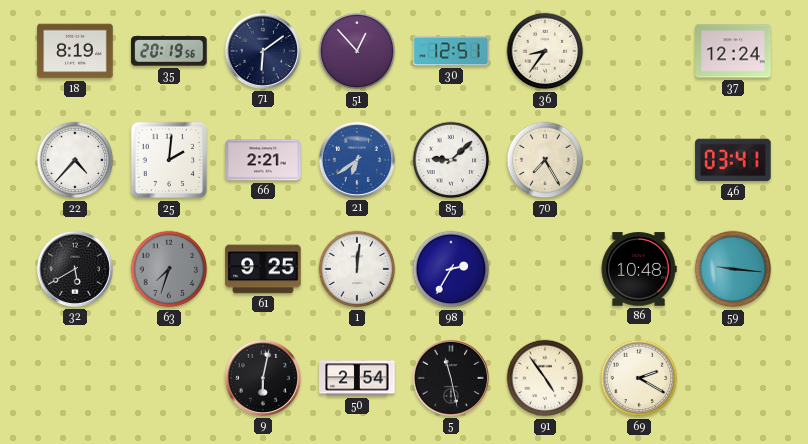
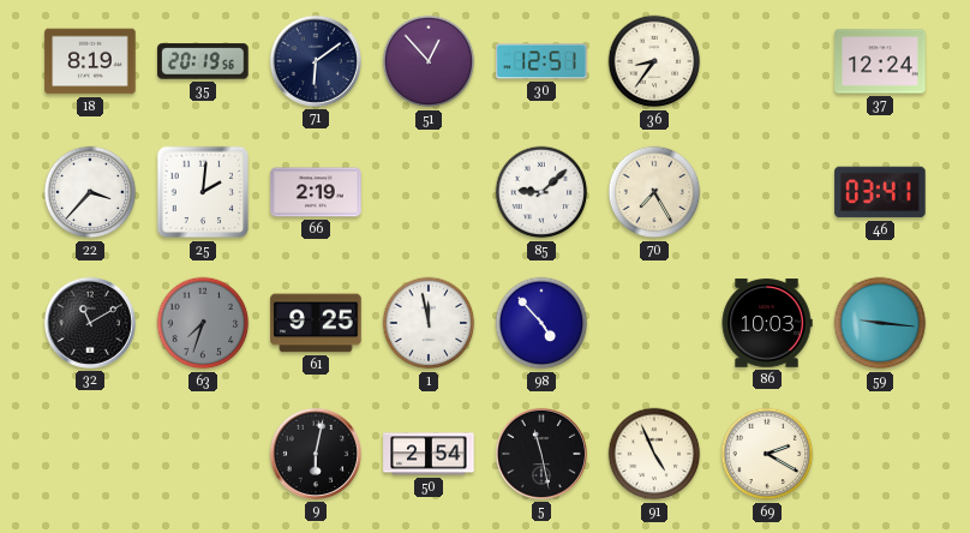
22: 4:37 -> 3:37
66: 2:21 -> 2:19
21: 6:39 -> none
32: 5:40 -> 11:10
1: 12:01 -> 11:58
98: 2:35 -> 4:53
86: 10:48 -> 10:03
91: 4:54 -> 4:56
